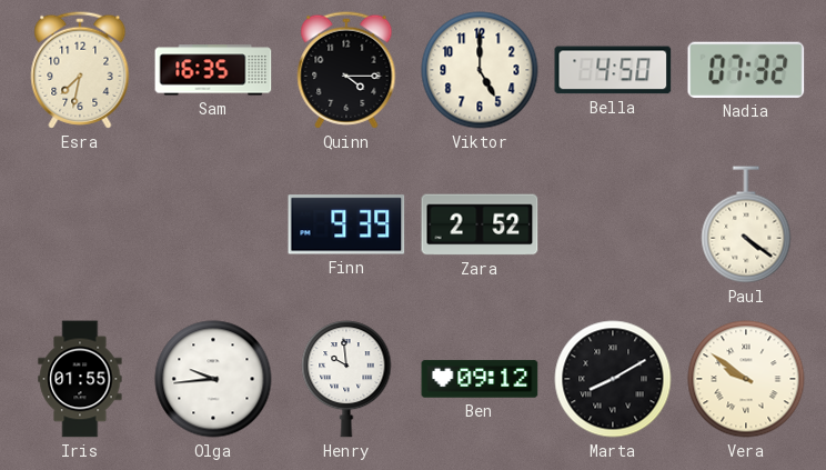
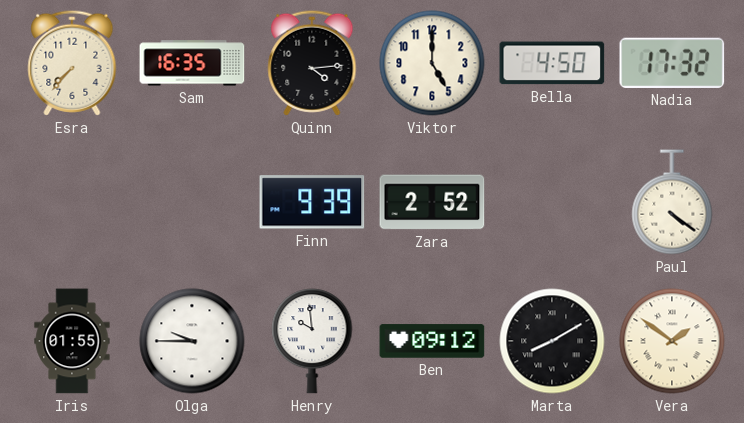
Esra: 7:32 -> 7:37
Quinn: 4:15 -> 4:14
Nadia: 07:32 -> 17:32
Olga: 9:44 -> 9:45
Vera: 9:51 -> 1:51
